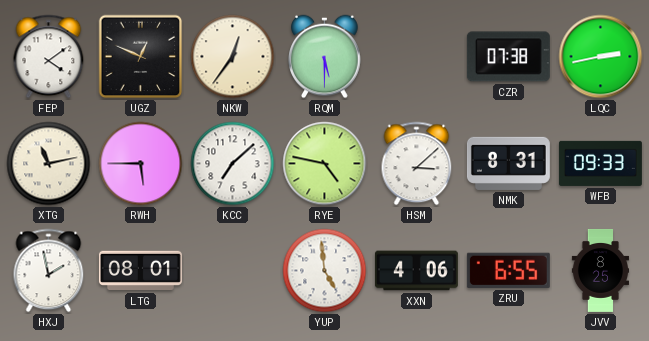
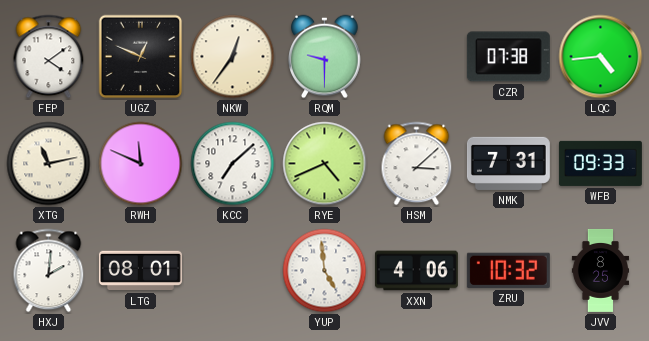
RQM: 5:30 -> 9:30
LQC: 2:43 -> 4:44
RWH: 5:45 -> 11:49
RYE: 4:47 -> 4:41
NMK: 8:31 -> 7:31
HXJ: 1:58 -> 2:01
ZRU: 6:55 -> 10:32
